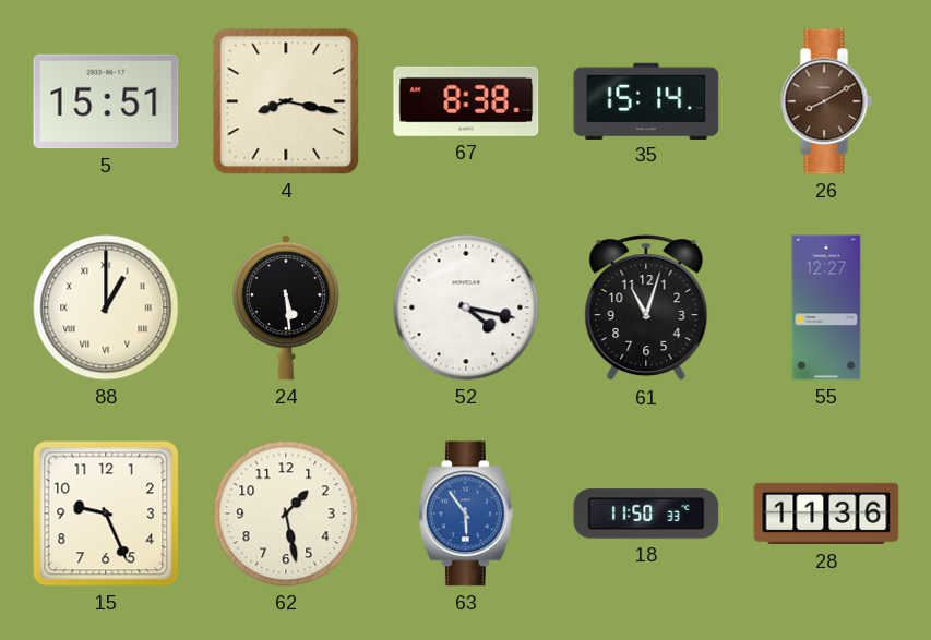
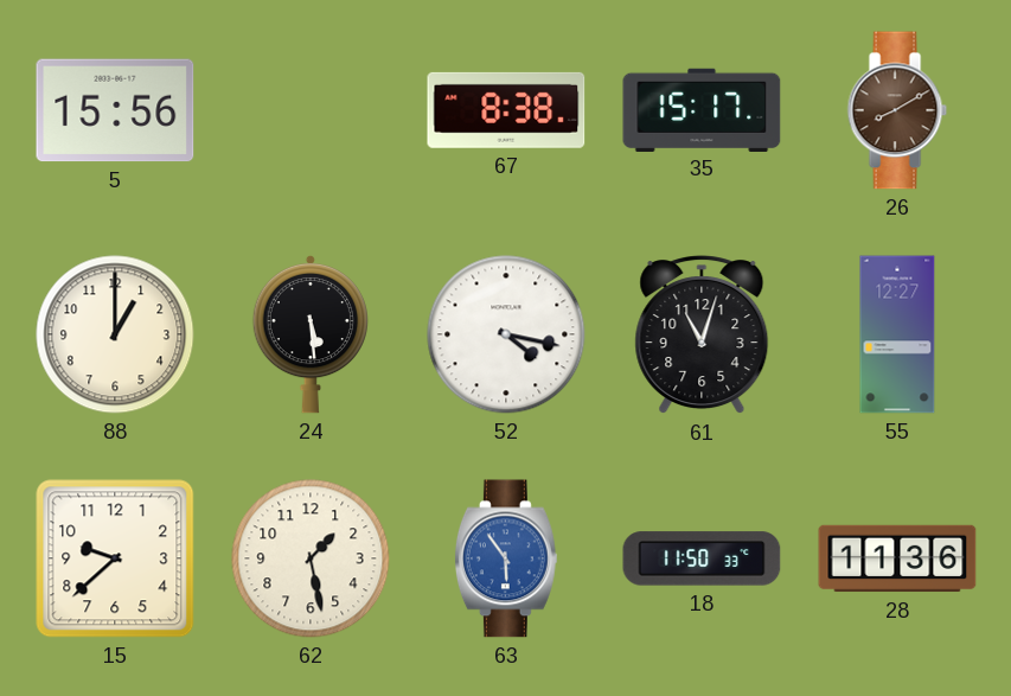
5: 15:51 -> 15:56
4: 8:17 -> none
35: 15:14 -> 15:17
88 numerals: Roman -> Arabic
15: 9:26 -> 9:38
